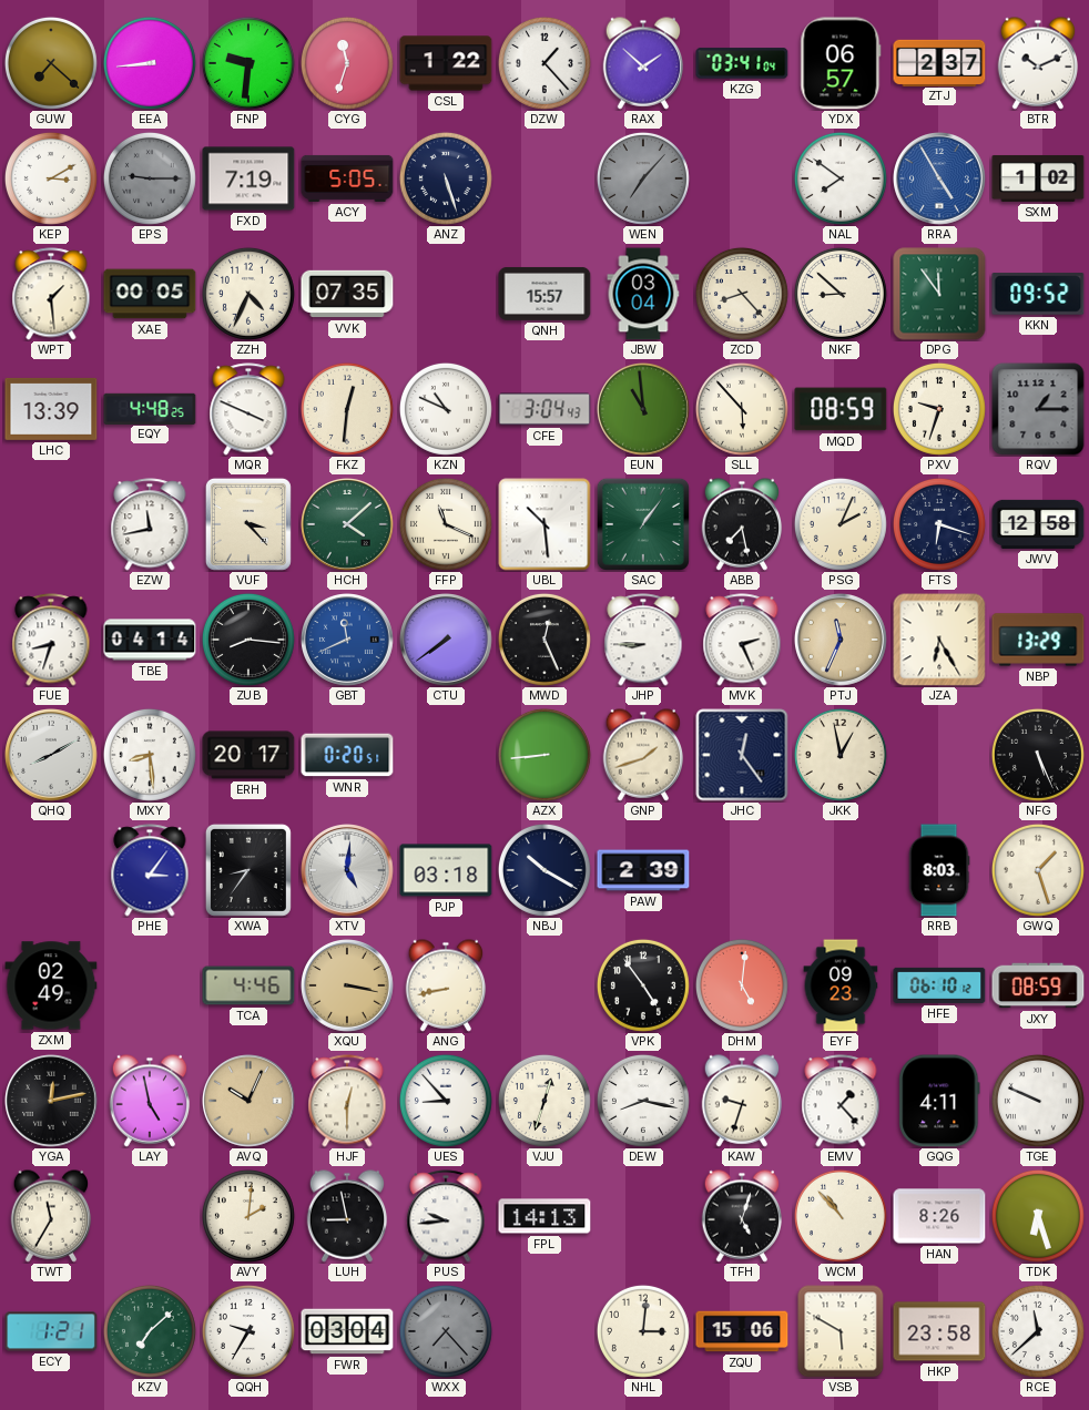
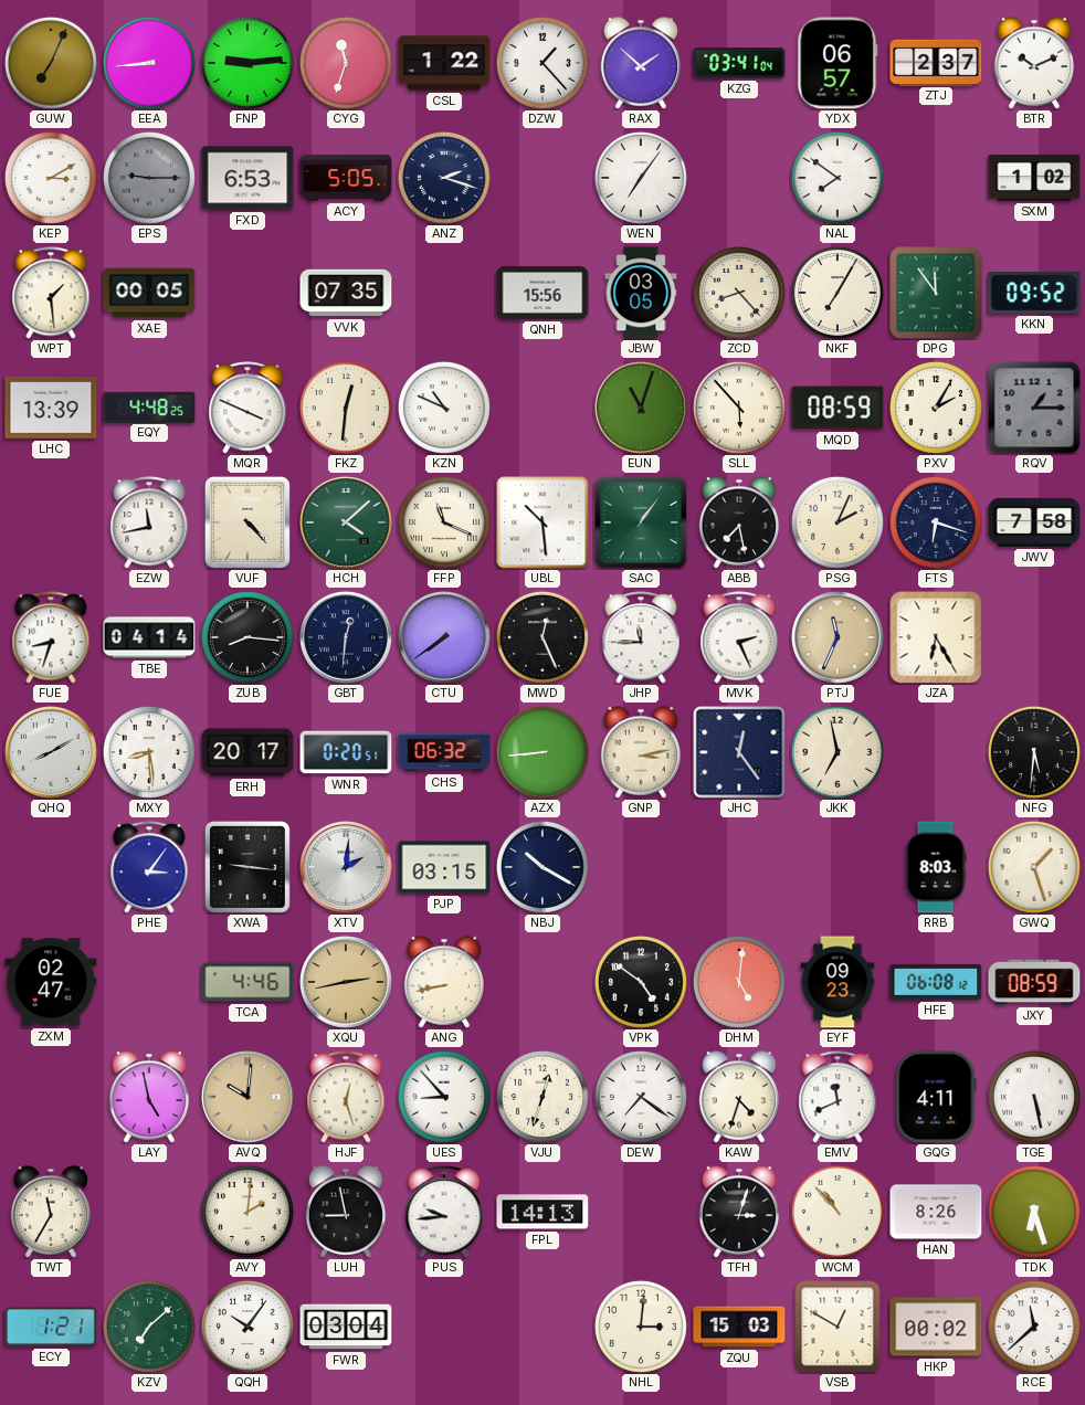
GUW: 7:22 -> 7:04
FNP: 9:31 -> 9:14
FXD: 7:19 -> 6:53
ANZ: 5:27 -> 2:18
WEN: 7:07 -> 7:06
WEN dial: grey -> white
RRA: 4:55 -> none
ZZH: 4:34 -> none
QNH: 15:57 -> 15:56
JBW: 03:04 -> 03:05
NKF: 8:52 -> 7:05
CFE: 3:04 -> none
EUN: 10:59 -> 11:03
PXV: 9:33 -> 2:05
VUF: 3:23 -> 4:23
JWV: 12:58 -> 7:58
GBT: 11:41 -> 12:31
GBT dial: blue -> navy
JHP: 8:45 -> 11:45
NBP: 13:29 -> none
CHS: none -> 06:32
GNP: 1:42 -> 3:13
JKK: 12:58 -> 6:58
NFG: 5:26 -> 5:31
XWA: 8:36 -> 9:16
XTV: 5:01 -> 2:01
PJP: 03:18 -> 03:15
PAW: 2:39 -> none
ZXM: 02:49 -> 02:47
XQU: 3:17 -> 2:43
VPK: 4:54 -> 4:51
HFE: 06:10 -> 06:08
YGA: 12:13 -> none
AVQ: 10:04 -> 10:01
HJF: 12:30 -> 12:27
DEW: 8:17 -> 7:21
KAW: 9:33 -> 4:33
EMV: 1:23 -> 11:41
TGE: 9:49 -> 5:28
TFH: 5:03 -> 3:03
QQH: 9:35 -> 10:06
WXX: 7:23 -> none
ZQU: 15:06 -> 15:03
VSB: 5:50 -> 12:50
HKP: 23:58 -> 00:02
